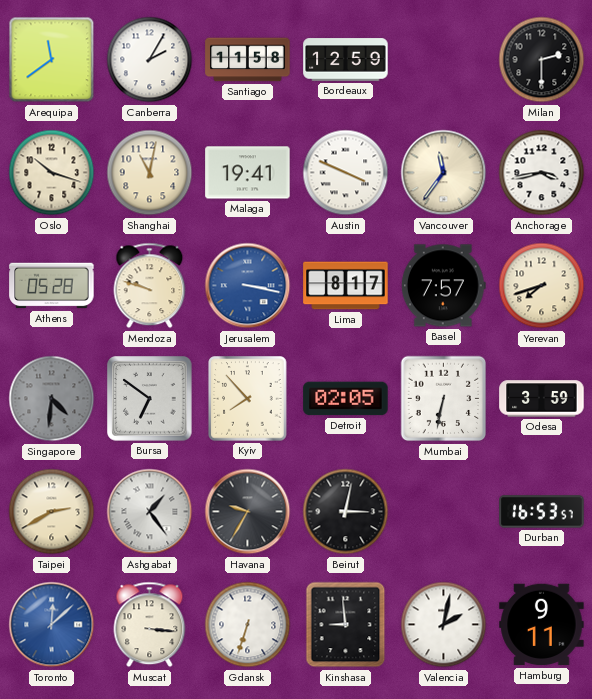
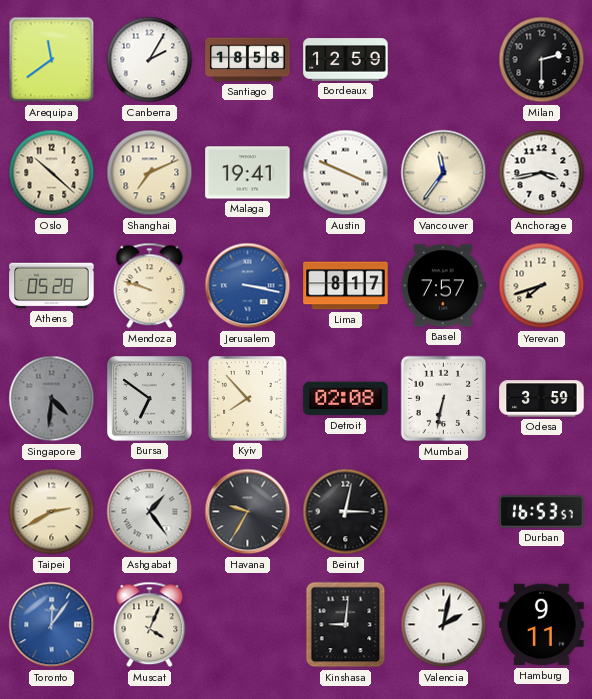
Santiago: 11:58 -> 18:58
Oslo: 10:18 -> 10:22
Shanghai: 11:02 -> 7:11
Detroit: 02:05 -> 02:08
Toronto: 12:08 -> 12:06
Muscat: 3:16 -> 4:04
Gdansk: 6:33 -> none
Kinshasa: 8:59 -> 9:01
